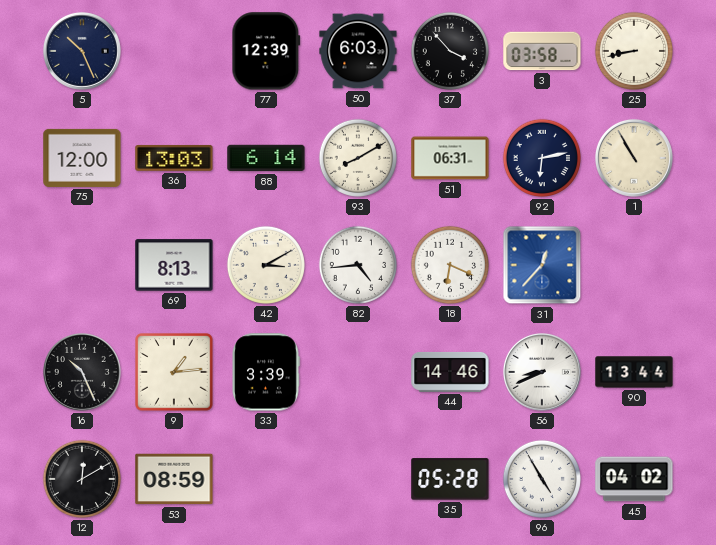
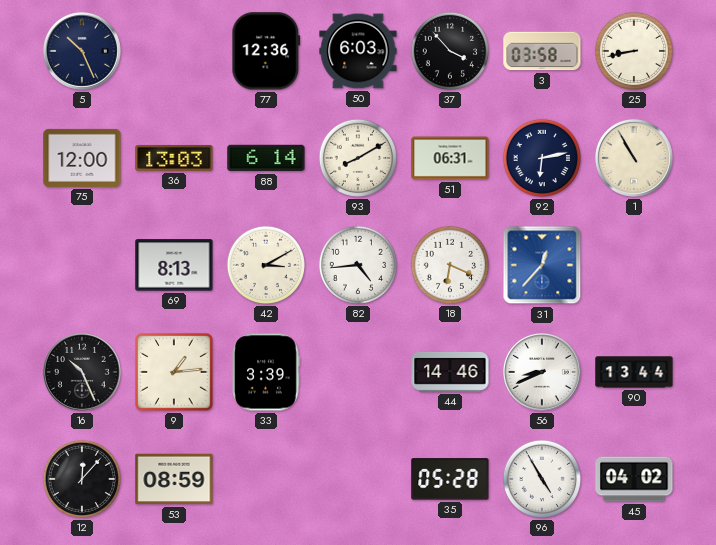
77: 12:39 -> 12:36
12: 12:10 -> 12:07
